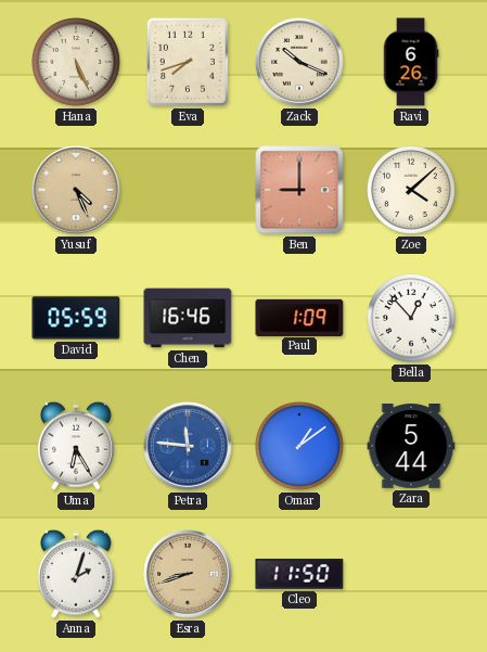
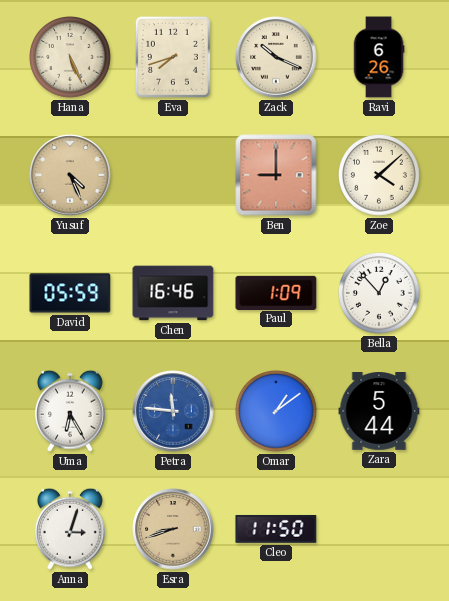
Anna: 2:03 -> 3:03
